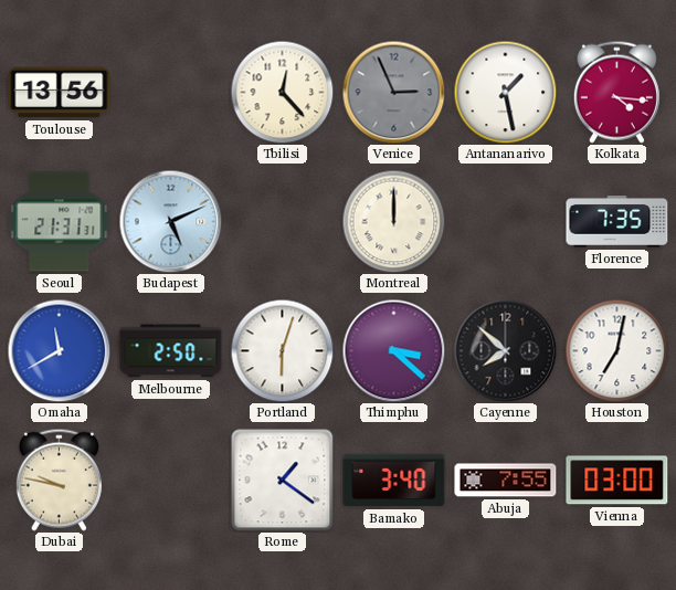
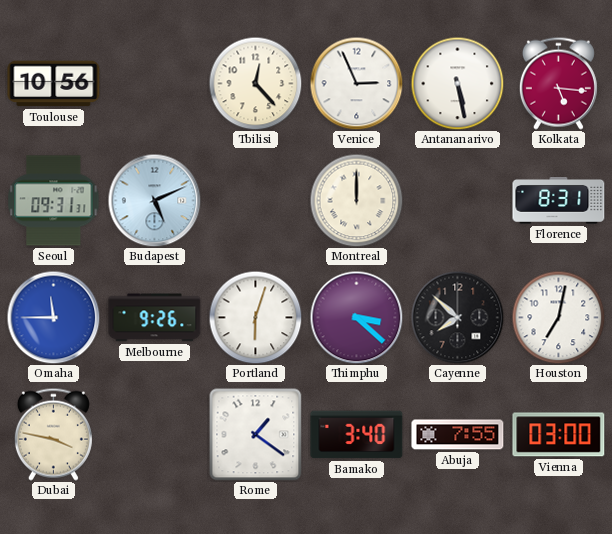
Toulouse: 13:56 -> 10:56
Venice dial: grey -> white
Antananarivo: 1:28 -> 5:28
Kolkata: 4:16 -> 5:16
Seoul: 21:31 -> 09:31
Florence: 7:35 -> 8:31
Omaha: 11:40 -> 11:45
Melbourne: 2:50 -> 9:26
Dubai: 9:47 -> 3:47
